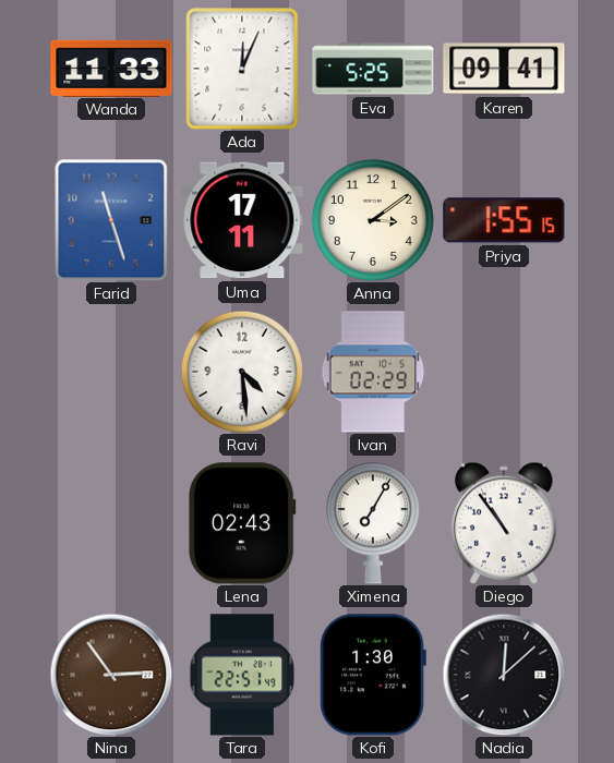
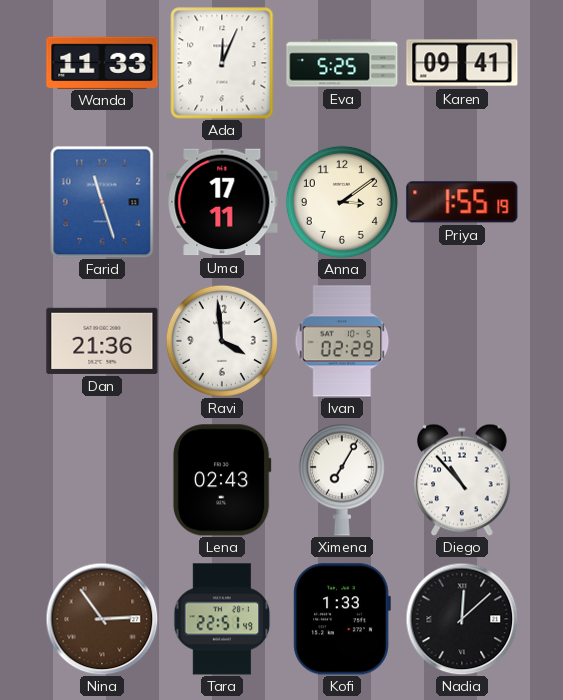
Priya: 1:55:15 -> 1:55:19
Dan: none -> 21:36
Ravi: 4:29 -> 3:59
Diego: 10:54 -> 10:53
Kofi: 1:30 -> 1:33
